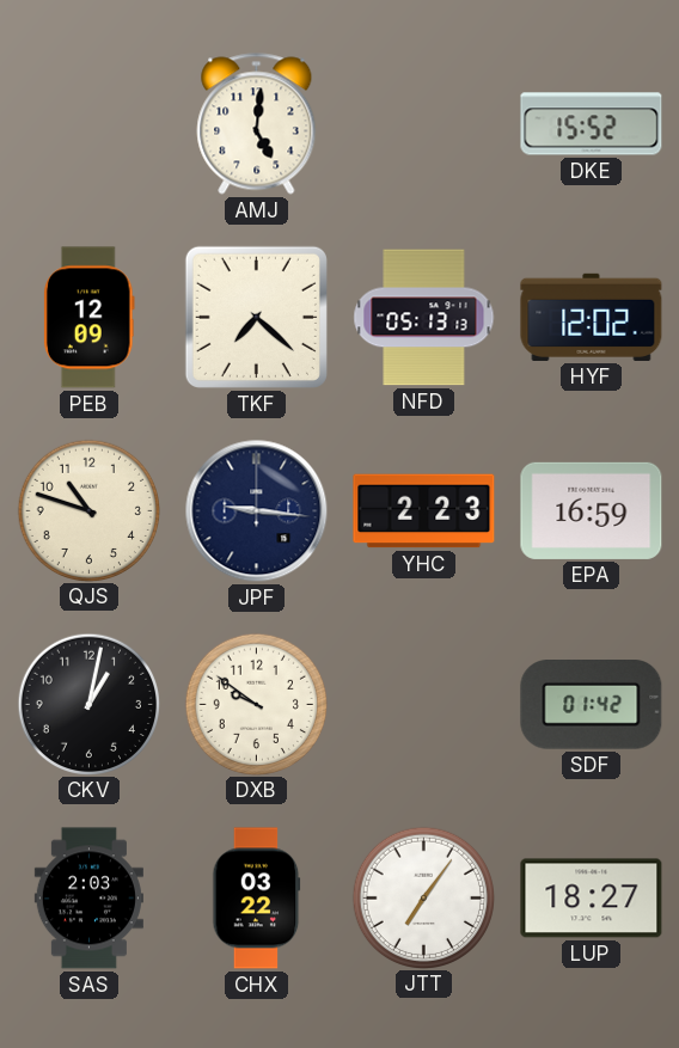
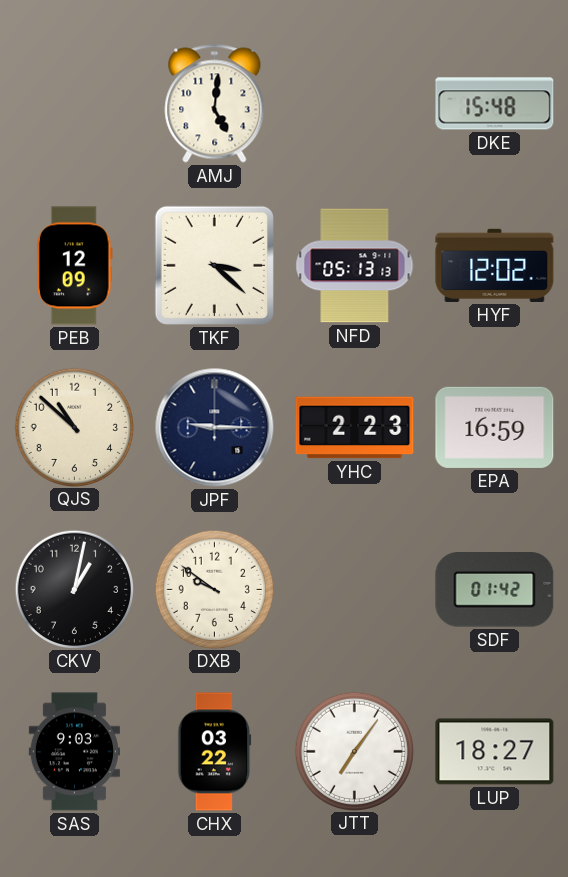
DKE: 15:52 -> 15:48
TKF: 7:22 -> 3:22
QJS: 10:48 -> 10:52
JPF: 9:16 -> 9:15
SAS: 2:03 -> 9:03
